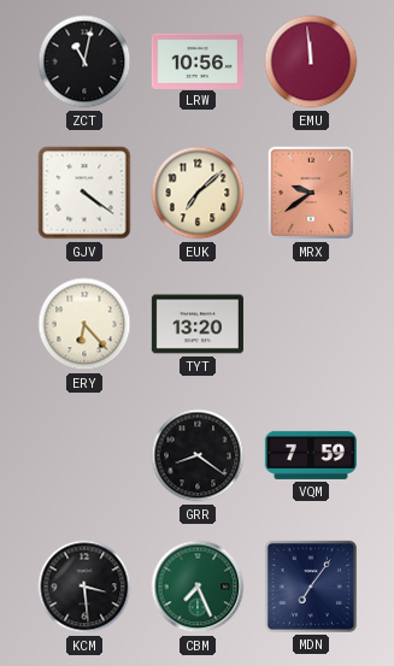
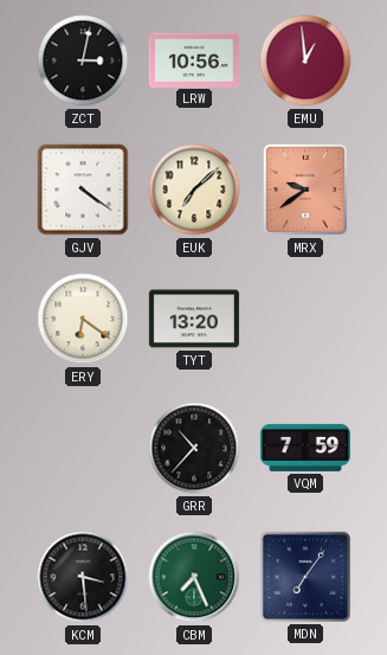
ZCT: 11:02 -> 3:02
EMU: 11:59 -> 12:59
ERY: 6:23 -> 6:21
GRR: 8:21 -> 10:37
